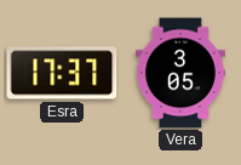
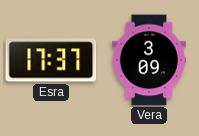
Vera: 3:05 -> 3:09
